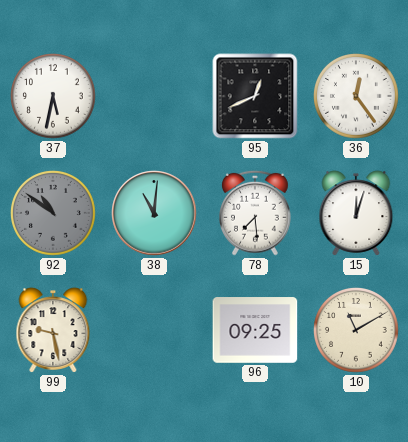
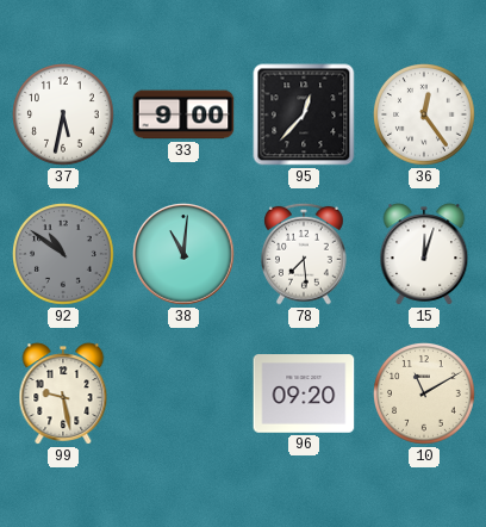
33: none -> 9:00
95: 12:41 -> 12:37
96: 09:25 -> 09:20
